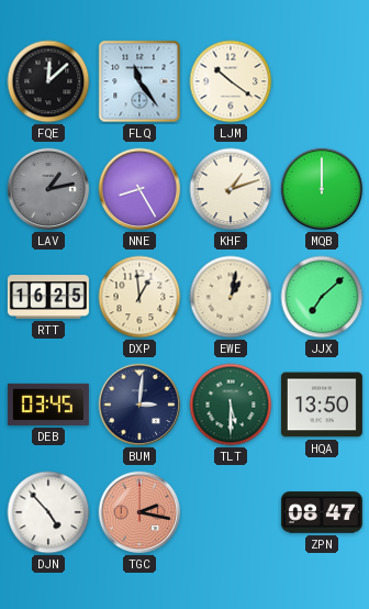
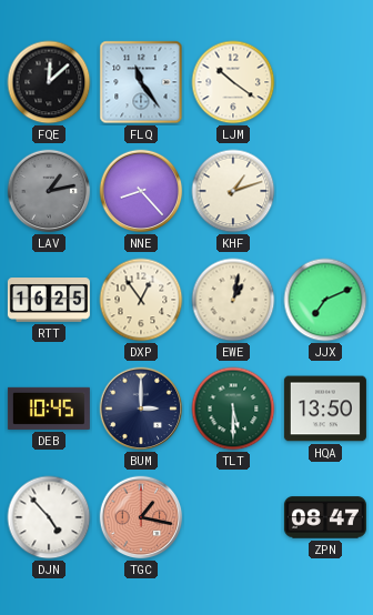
NNE: 8:25 -> 8:23
MQB: 12:00 -> none
DXP: 12:59 -> 12:54
JJX: 7:08 -> 7:11
DEB: 03:45 -> 10:45
BUM: 3:01 -> 3:00
TGC: 2:17 -> 1:17
